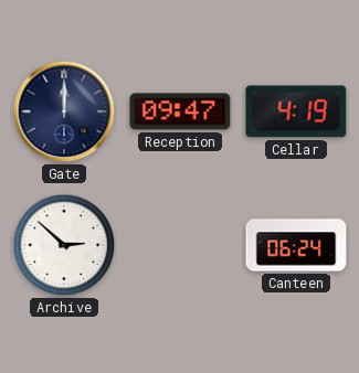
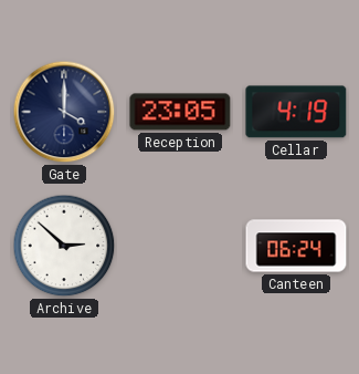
Gate: 12:00 -> 4:00
Reception: 09:47 -> 23:05
